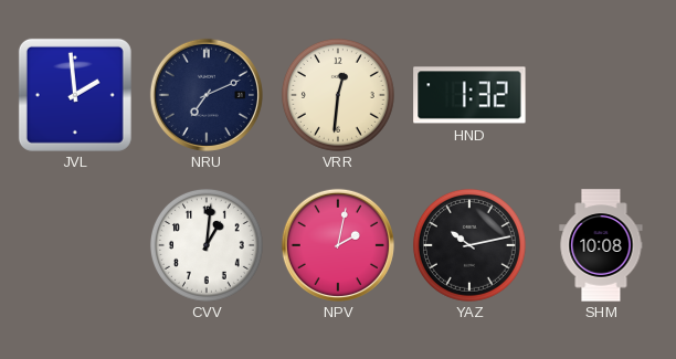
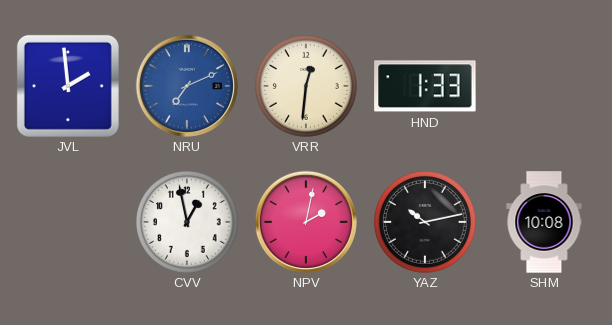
NRU dial: navy -> blue
HND: 1:32 -> 1:33
CVV: 1:01 -> 12:58
